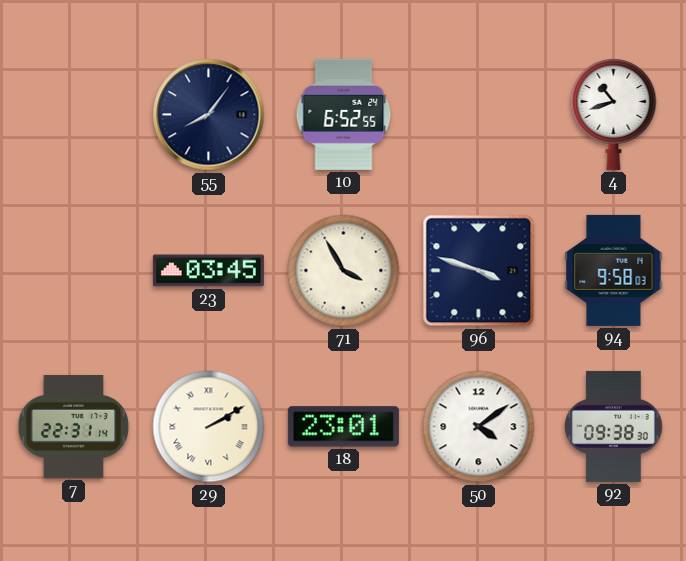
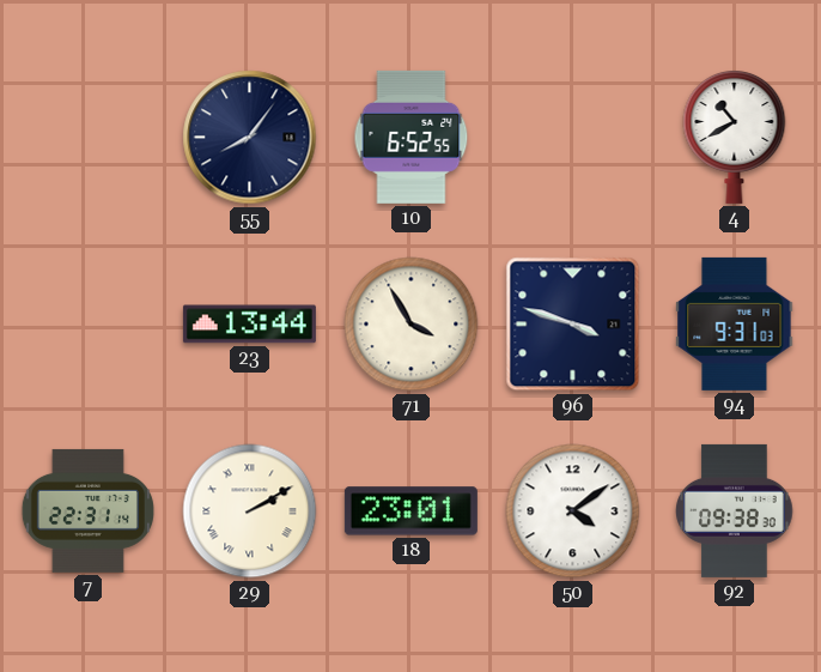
4: 10:42 -> 10:40
23: 03:45 -> 13:44
94: 9:58 -> 9:31
